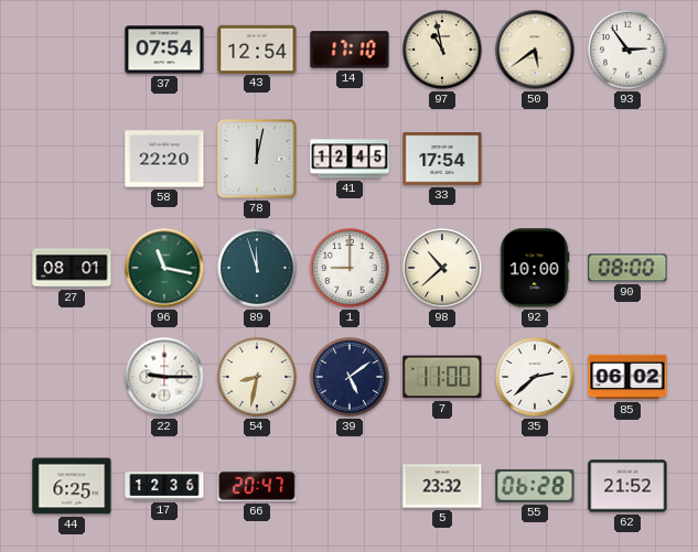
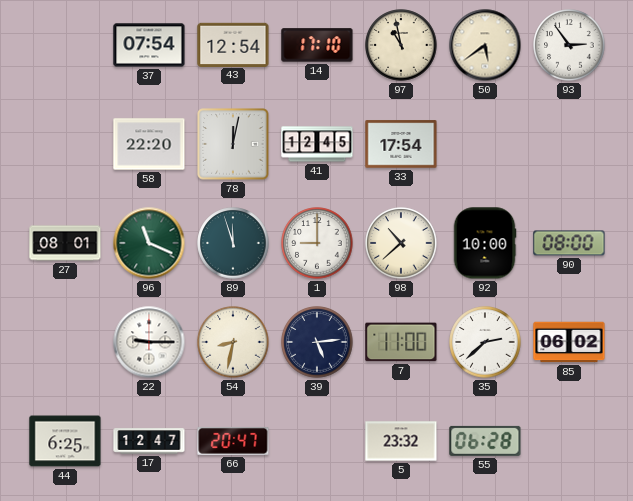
96: 11:17 -> 11:19
39: 5:09 -> 5:14
17: 12:36 -> 12:47
62: 21:52 -> none
